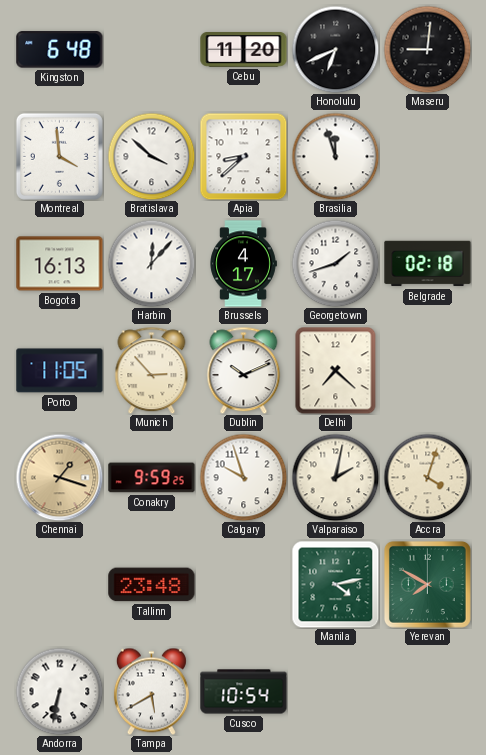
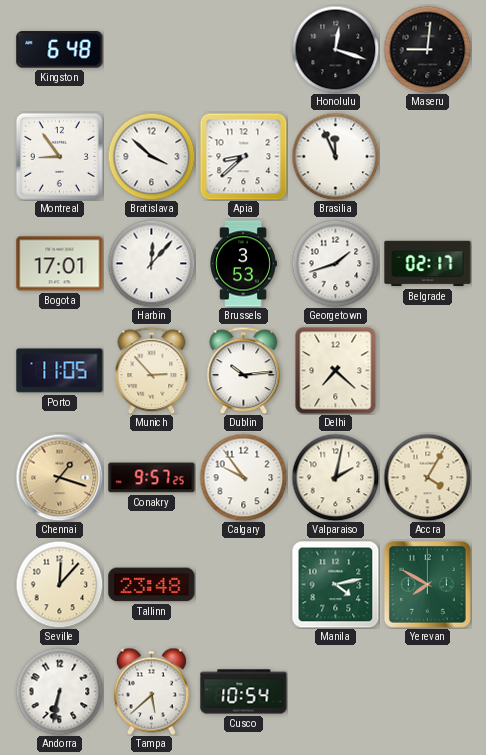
Cebu: 11:20 -> none
Honolulu: 6:41 -> 12:18
Montreal: 3:59 -> 8:54
Brasilia: 11:57 -> 11:56
Bogota: 16:13 -> 17:01
Brussels: 4:17 -> 3:53
Belgrade: 02:18 -> 02:17
Dublin: 10:11 -> 10:14
Conakry: 9:59 -> 9:57
Calgary: 9:57 -> 9:54
Accra: 4:03 -> 4:05
Seville: none -> 12:07
Tampa: 5:40 -> 5:38
